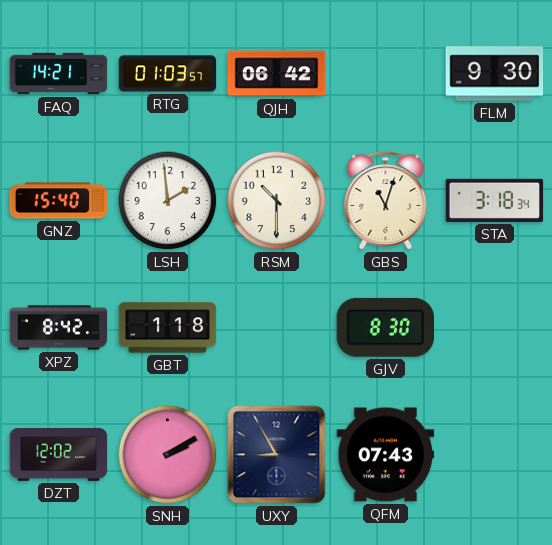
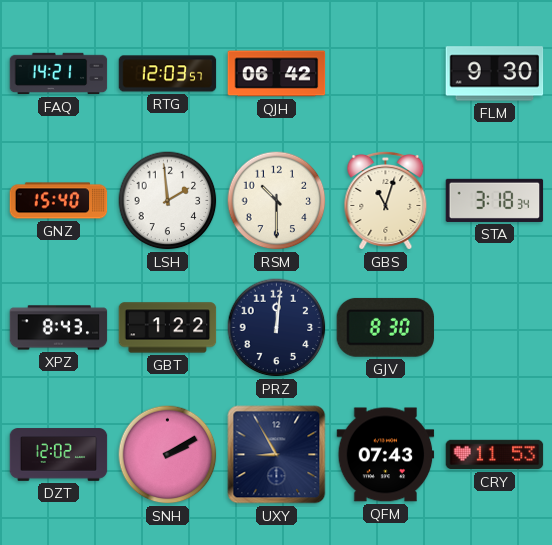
RTG: 01:03 -> 12:03
XPZ: 8:42 -> 8:43
GBT: 1:18 -> 1:22
PRZ: none -> 12:01
CRY: none -> 11:53
